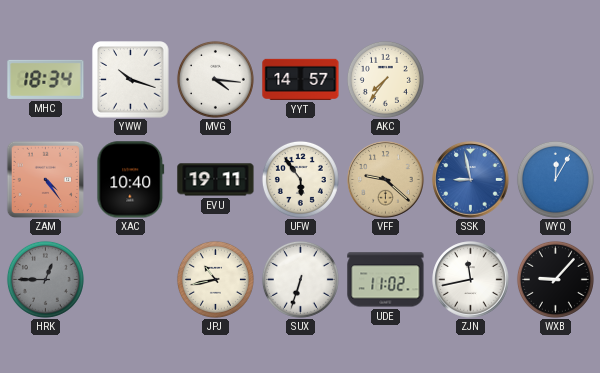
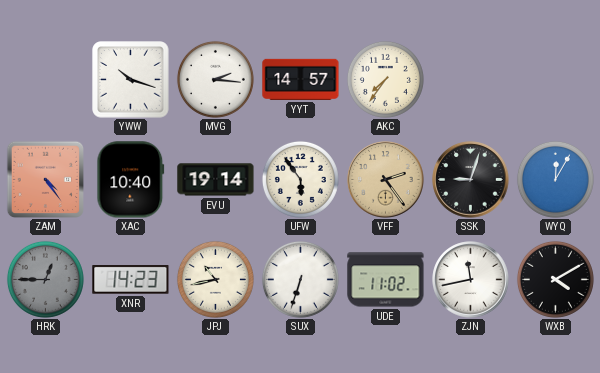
MHC: 18:34 -> none
MVG: 4:16 -> 2:16
EVU: 19:11 -> 19:14
VFF: 9:22 -> 2:24
SSK: 8:58 -> 9:03
SSK dial: blue -> black
XNR: none -> 14:23
WXB: 9:07 -> 4:10
